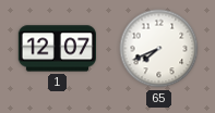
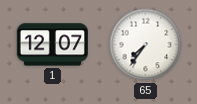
65: 7:41 -> 7:36
